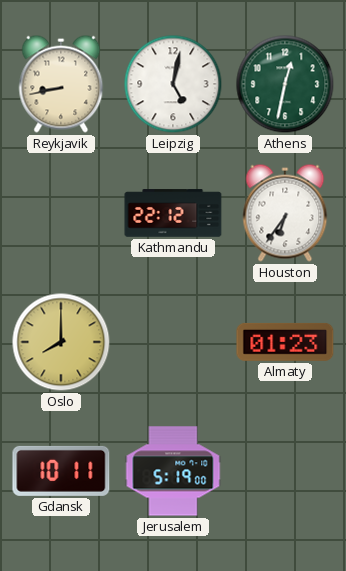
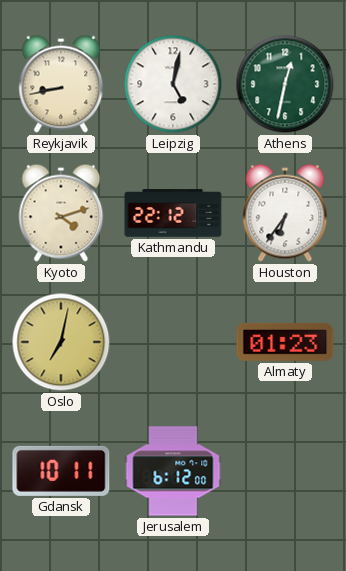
Kyoto: none -> 4:12
Oslo: 8:00 -> 7:02
Jerusalem: 5:19 -> 6:12
